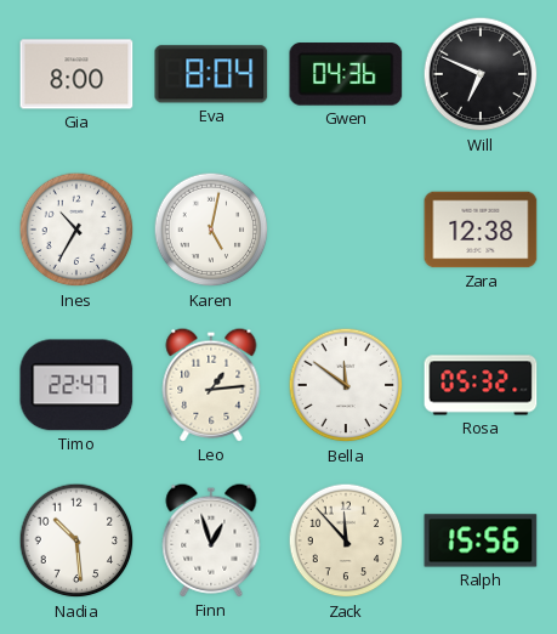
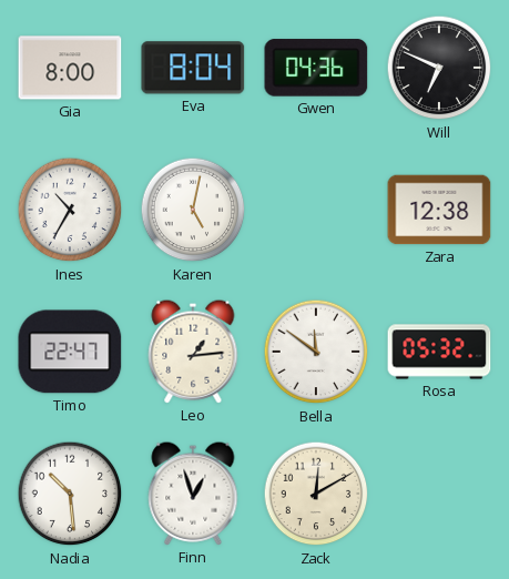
Zack: 11:53 -> 12:10
Ralph: 15:56 -> none
